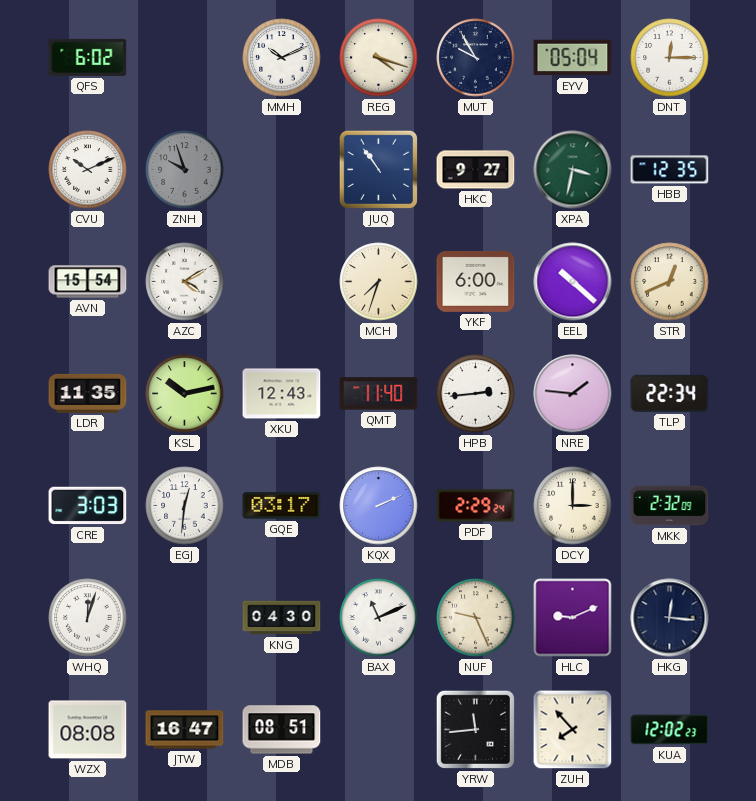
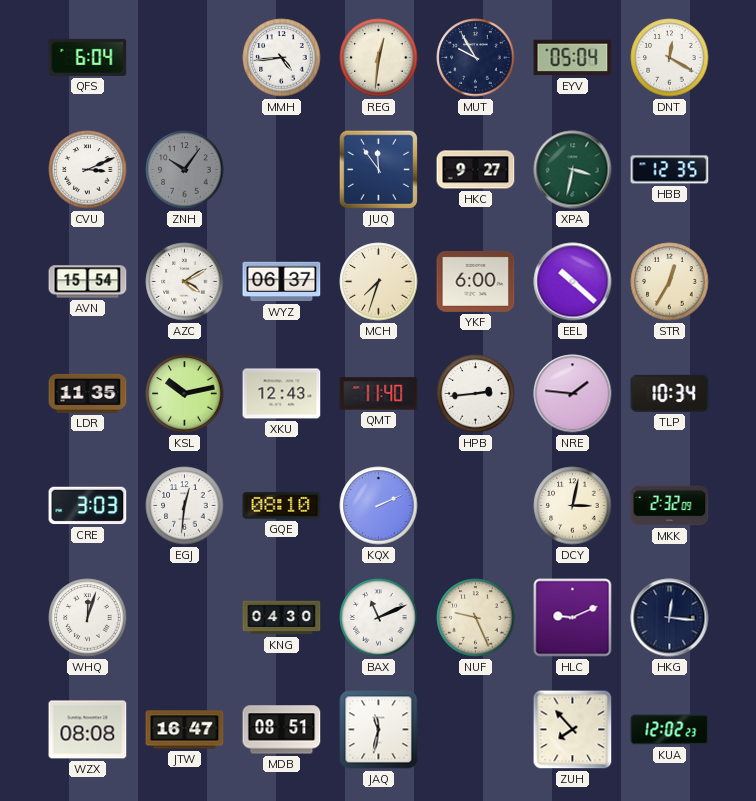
QFS: 6:02 -> 6:04
MMH: 10:11 -> 4:44
REG: 4:18 -> 12:31
DNT: 12:15 -> 12:20
CVU: 10:11 -> 3:11
ZNH: 9:57 -> 10:06
JUQ: 10:54 -> 11:54
WYZ: none -> 06:37
STR: 12:41 -> 12:35
TLP: 22:34 -> 10:34
GQE: 03:17 -> 08:10
PDF: 2:29 -> none
DCY: 3:00 -> 3:02
JAQ: none -> 11:32
YRW: 11:44 -> none
